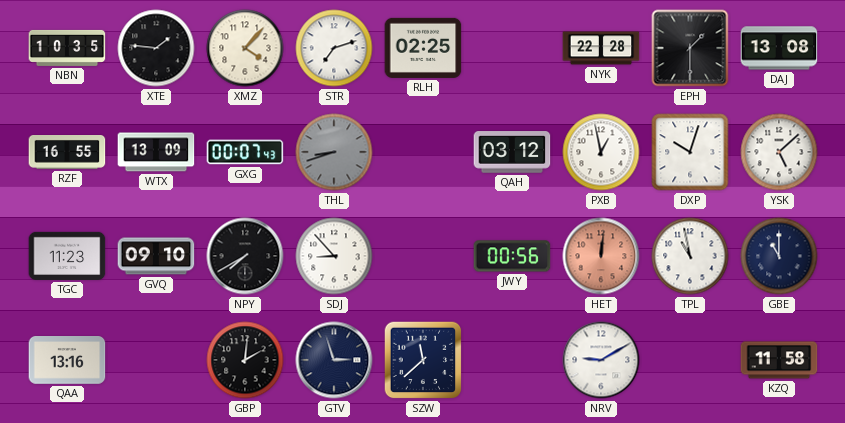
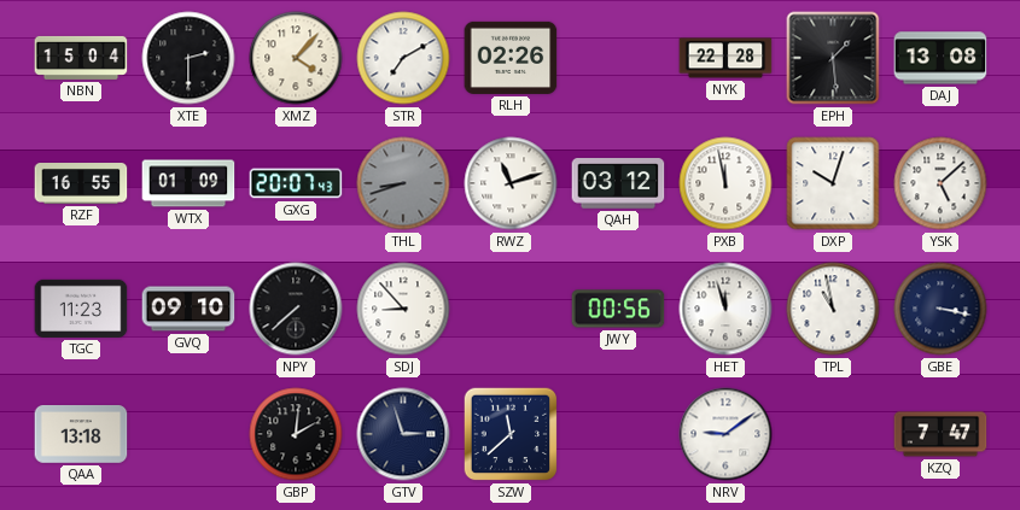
NBN: 10:35 -> 15:04
XTE: 1:46 -> 2:30
STR: 7:12 -> 7:10
RLH: 02:25 -> 02:26
EPH: 1:30 -> 1:29
WTX: 13:09 -> 01:09
GXG: 00:07 -> 20:07
RWZ: none -> 11:12
PXB: 12:58 -> 11:58
NPY: 7:40 -> 7:38
HET: 12:01 -> 11:57
HET dial: salmon -> white
GBE: 11:00 -> 3:17
QAA: 13:16 -> 13:18
NRV: 9:10 -> 9:09
KZQ: 11:58 -> 7:47
